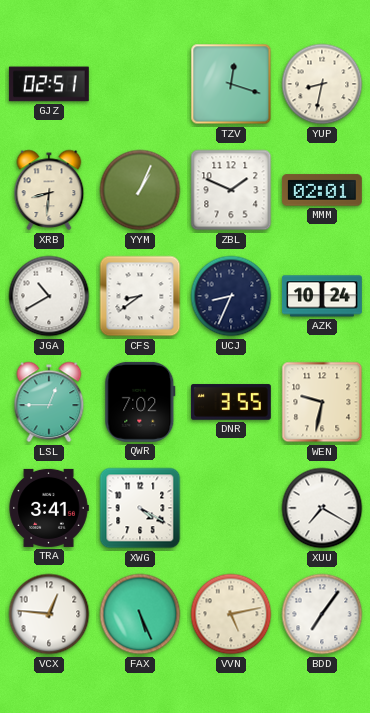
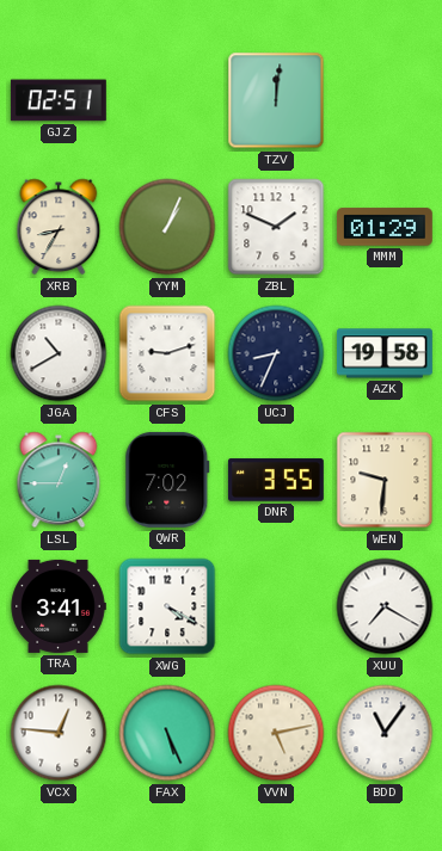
TZV: 12:18 -> 12:01
YUP: 8:32 -> none
XRB: 8:31 -> 8:35
MMM: 02:01 -> 01:29
CFS: 8:39 -> 9:12
AZK: 10:24 -> 19:58
WEN: 9:32 -> 9:31
BDD: 7:06 -> 11:06
